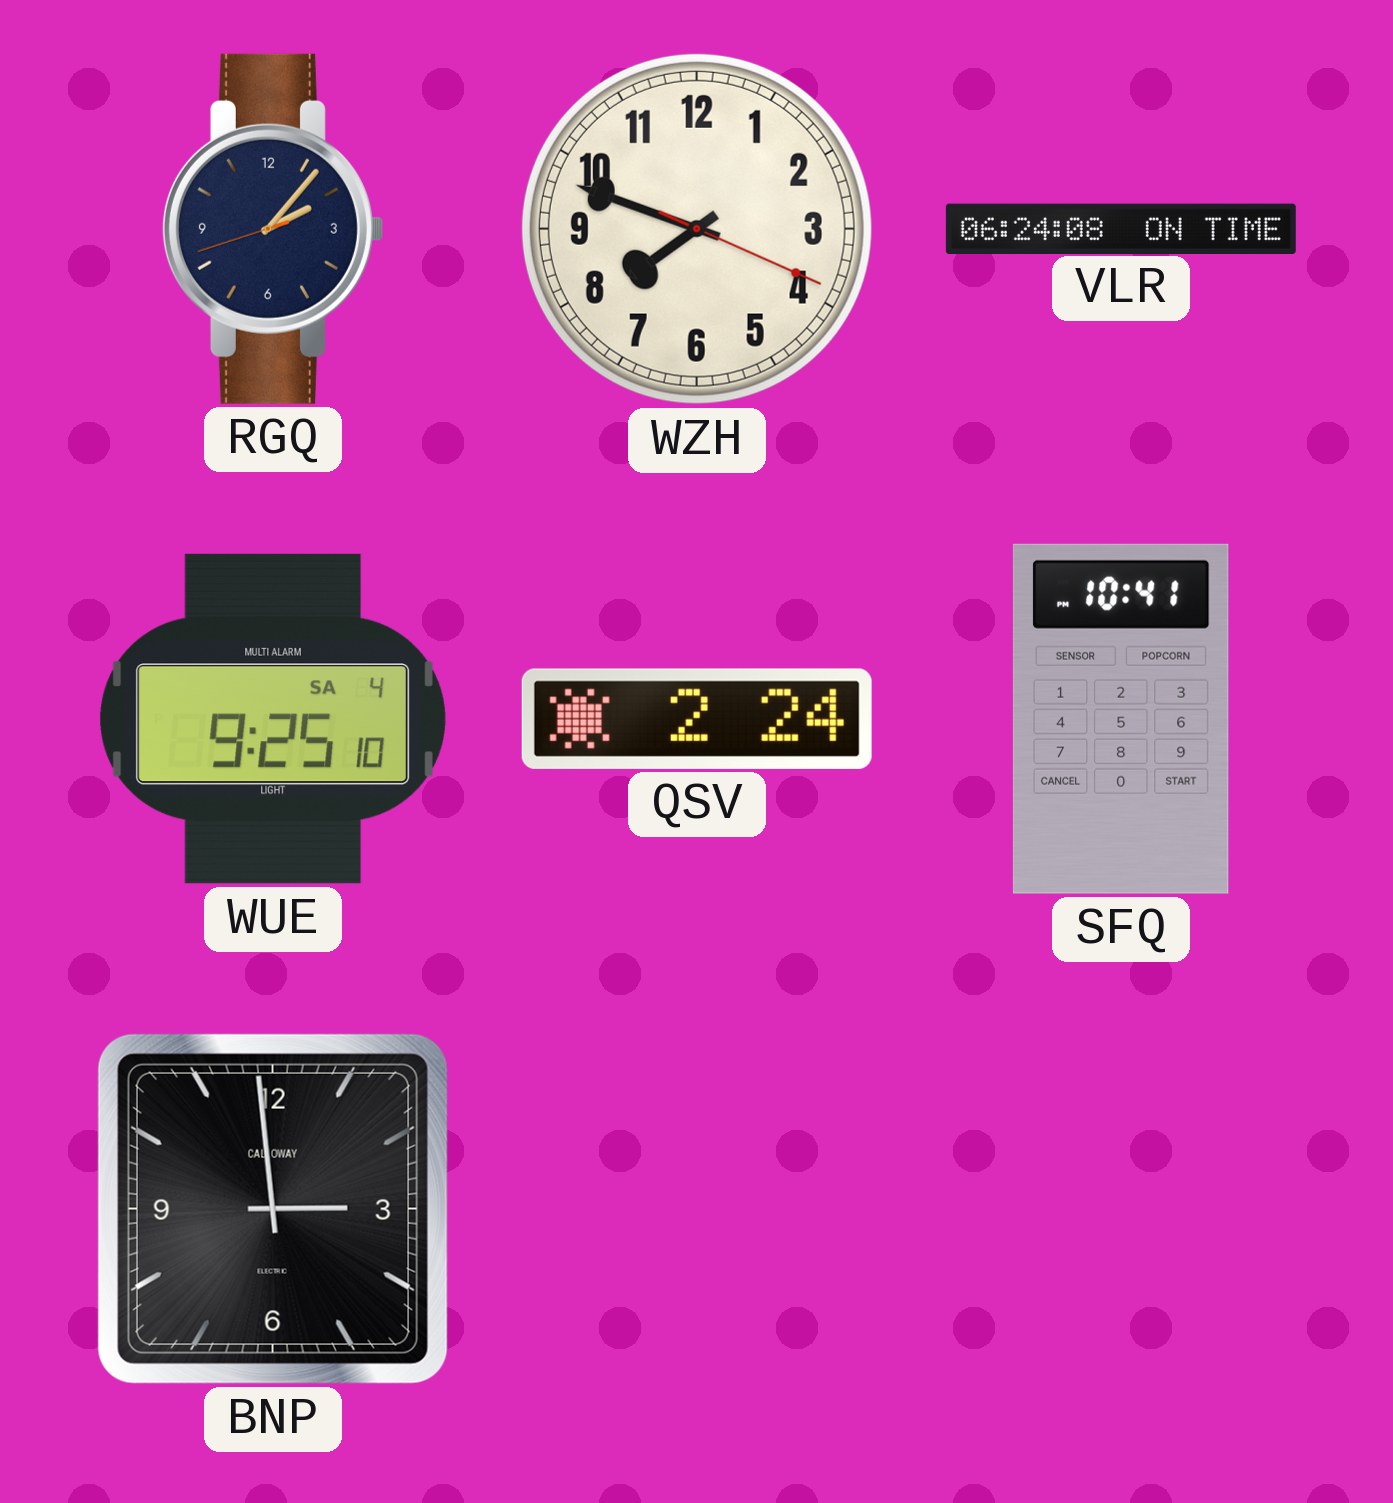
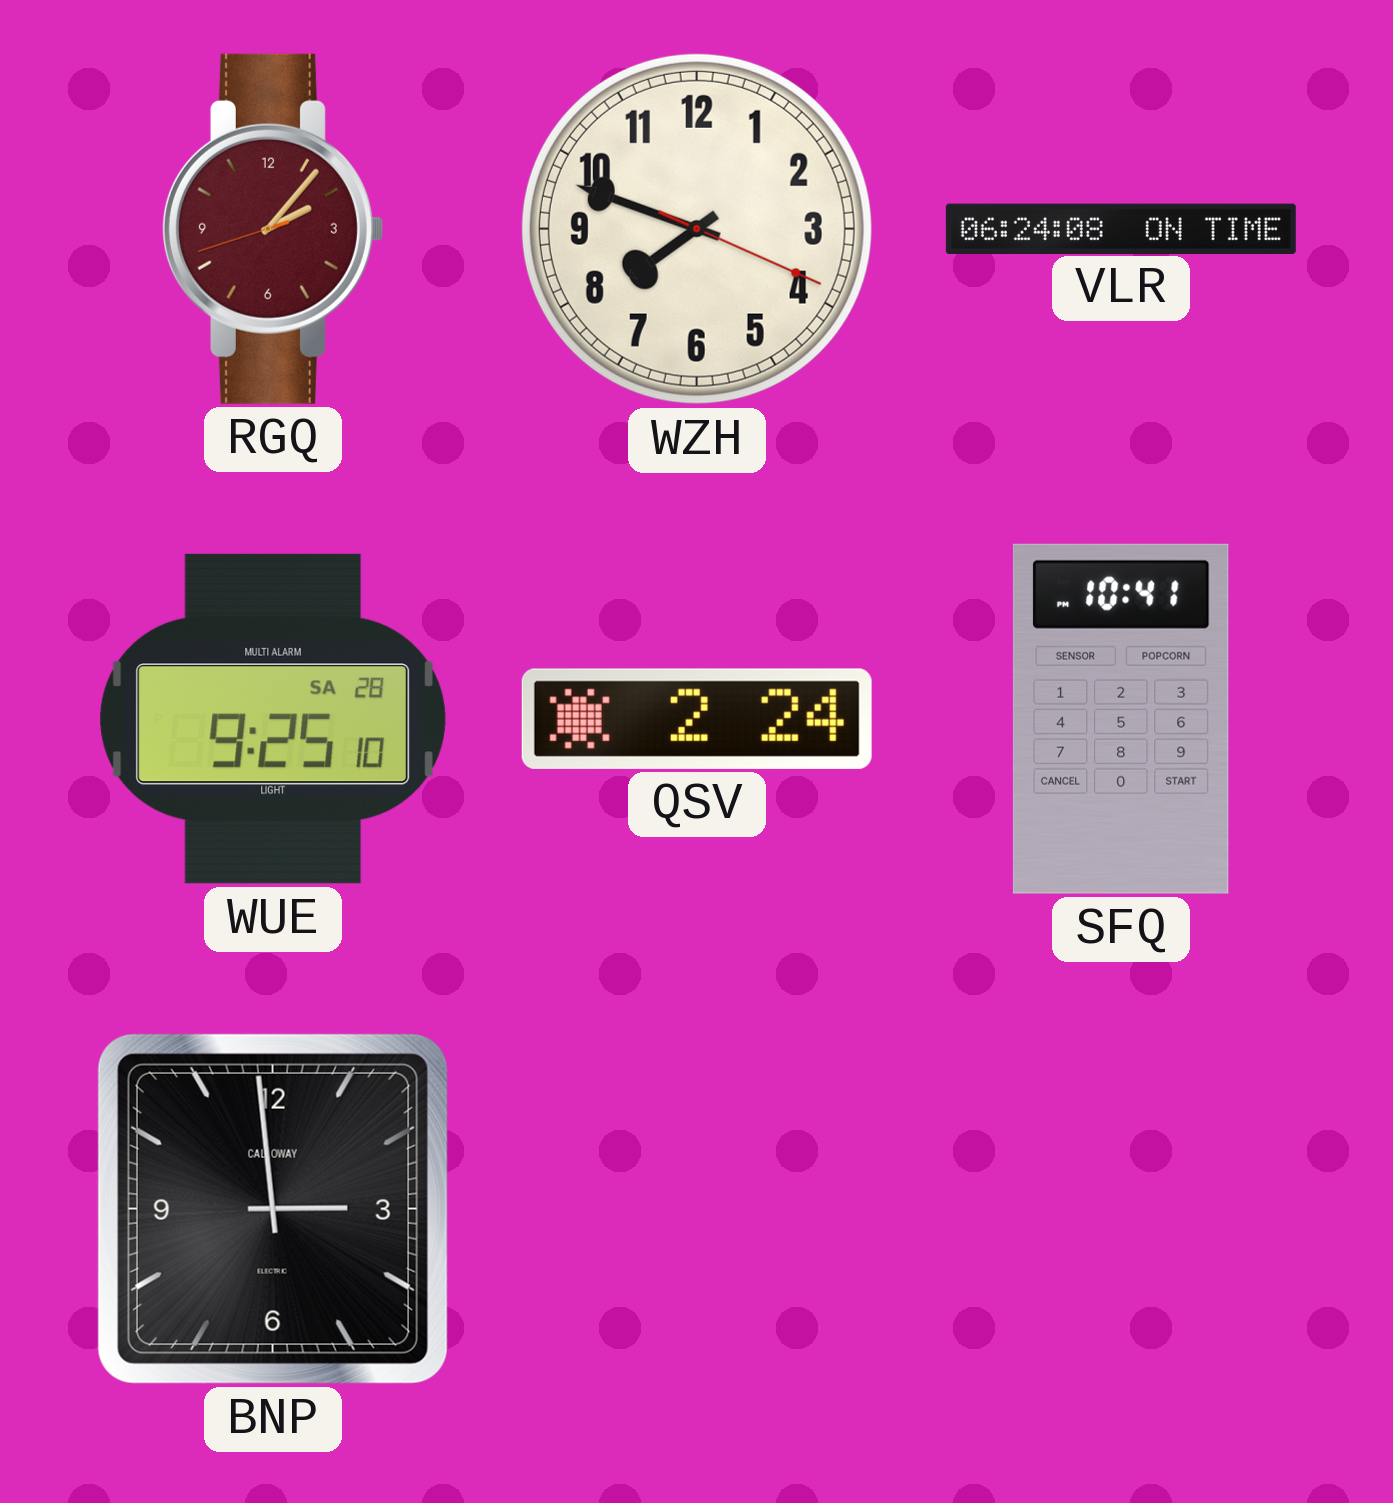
RGQ dial: navy -> burgundy
WUE date: SA 4 -> SA 28
